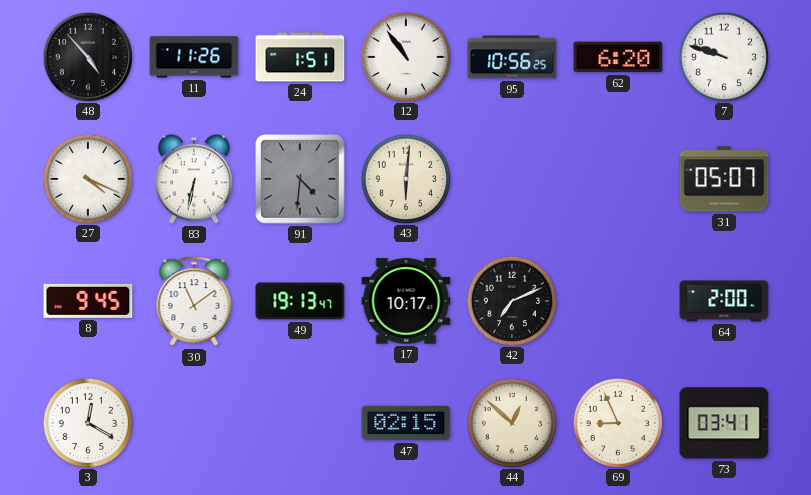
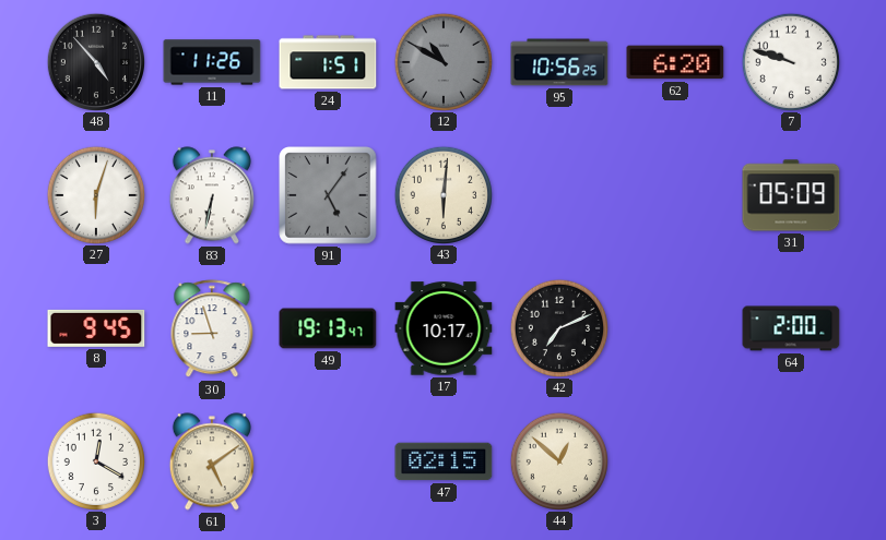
12: 10:54 -> 10:50
12 dial: white -> grey
27: 4:19 -> 6:03
91: 4:31 -> 5:06
31: 05:07 -> 05:09
30: 11:09 -> 8:57
61: none -> 5:09
69: 8:56 -> none
73: 03:41 -> none
